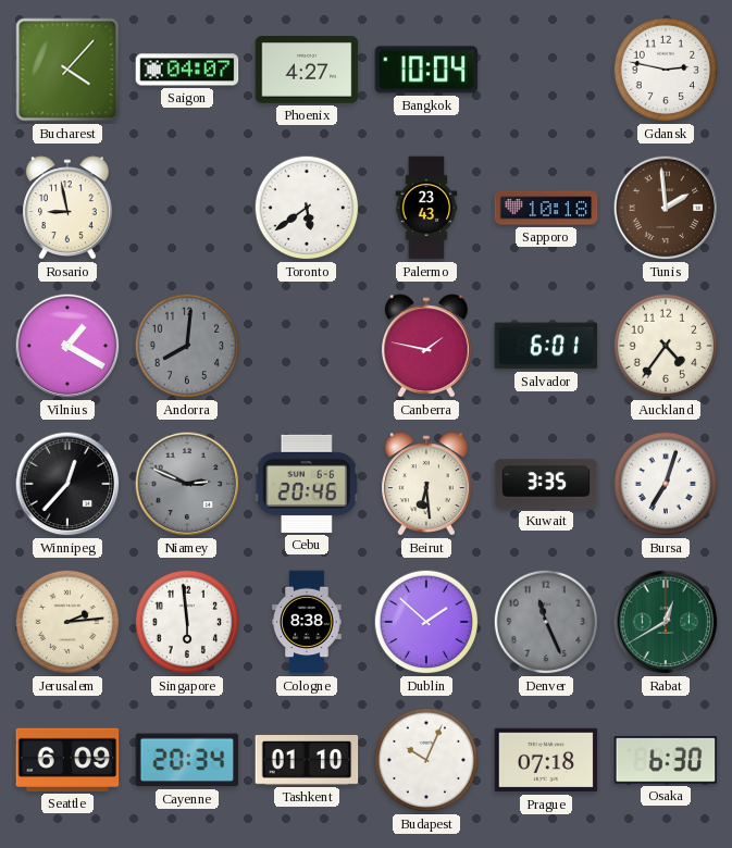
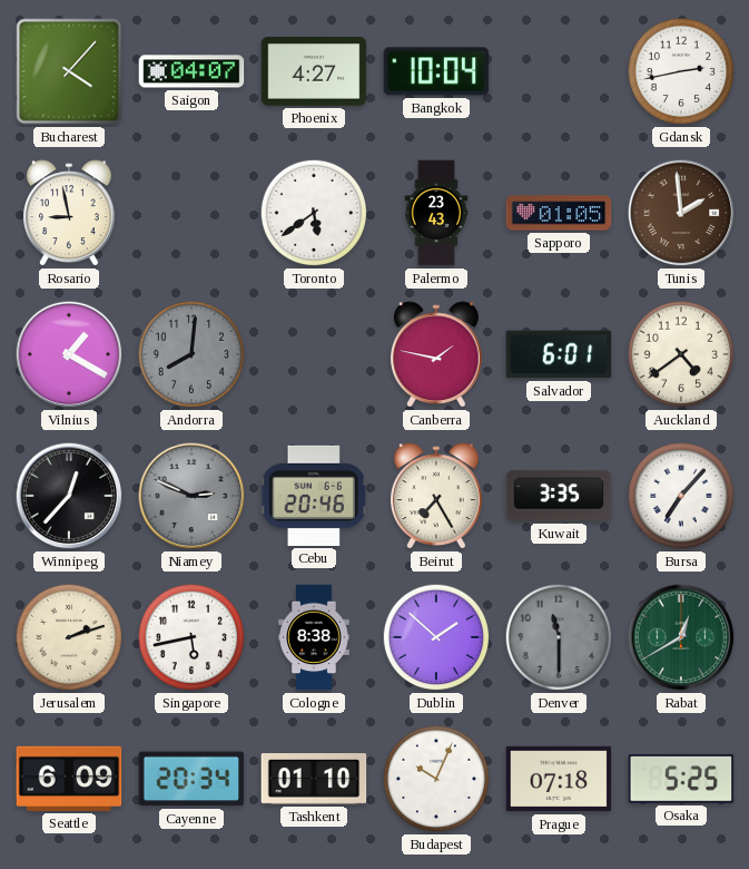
Gdansk: 2:47 -> 2:43
Sapporo: 10:18 -> 01:05
Auckland: 4:36 -> 4:39
Beirut: 6:29 -> 7:25
Bursa: 7:03 -> 7:07
Jerusalem: 2:14 -> 2:12
Singapore: 5:59 -> 5:43
Denver: 11:26 -> 11:30
Osaka: 6:30 -> 5:25
